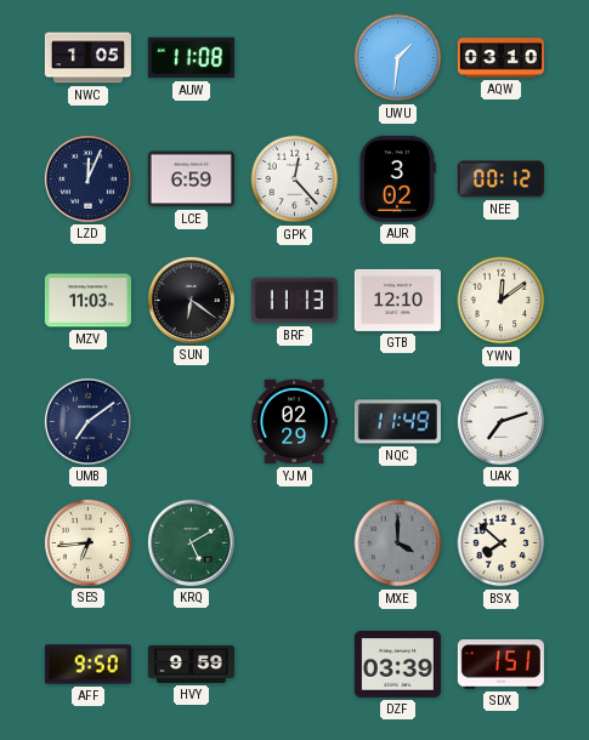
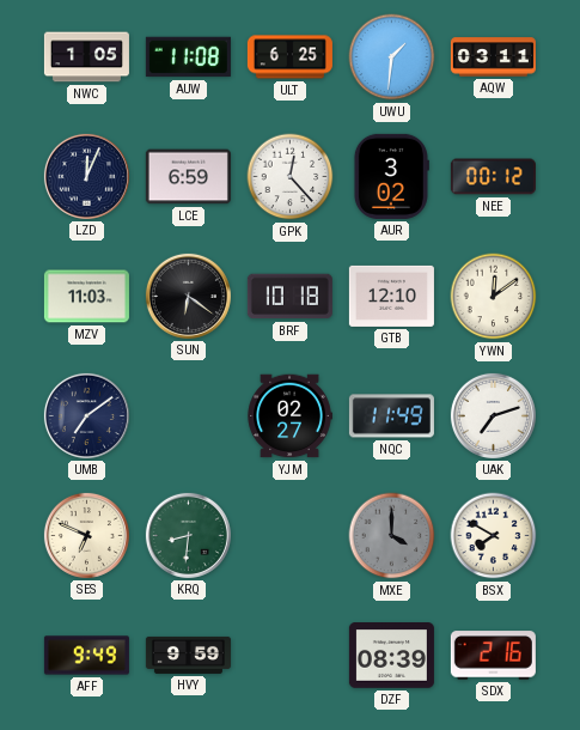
ULT: none -> 6:25
AQW: 03:10 -> 03:11
BRF: 11:13 -> 10:18
YJM: 02:29 -> 02:27
SES: 6:44 -> 6:49
KRQ: 5:10 -> 8:31
BSX: 7:52 -> 7:50
AFF: 9:50 -> 9:49
DZF: 03:39 -> 08:39
SDX: 1:51 -> 2:16
